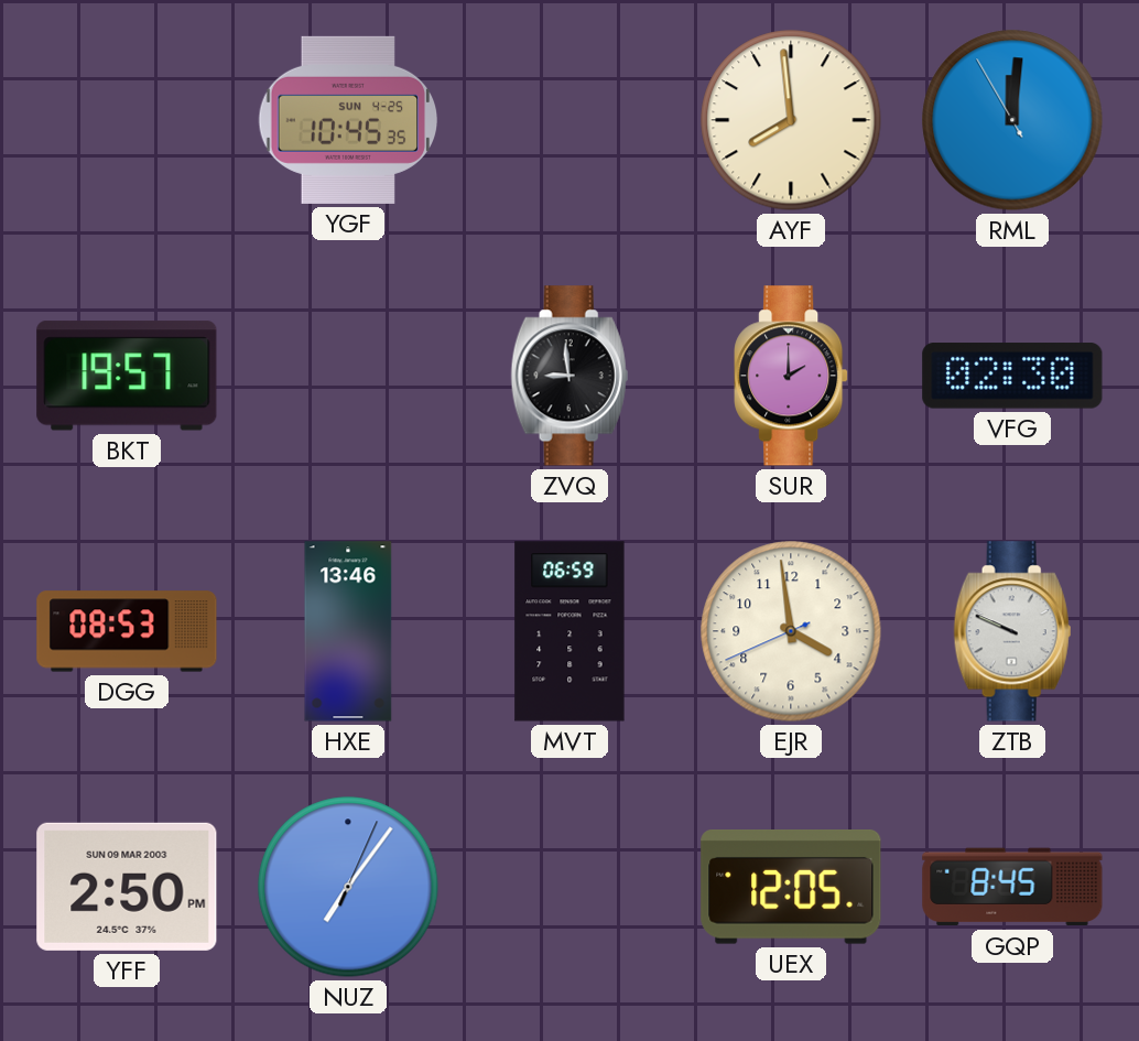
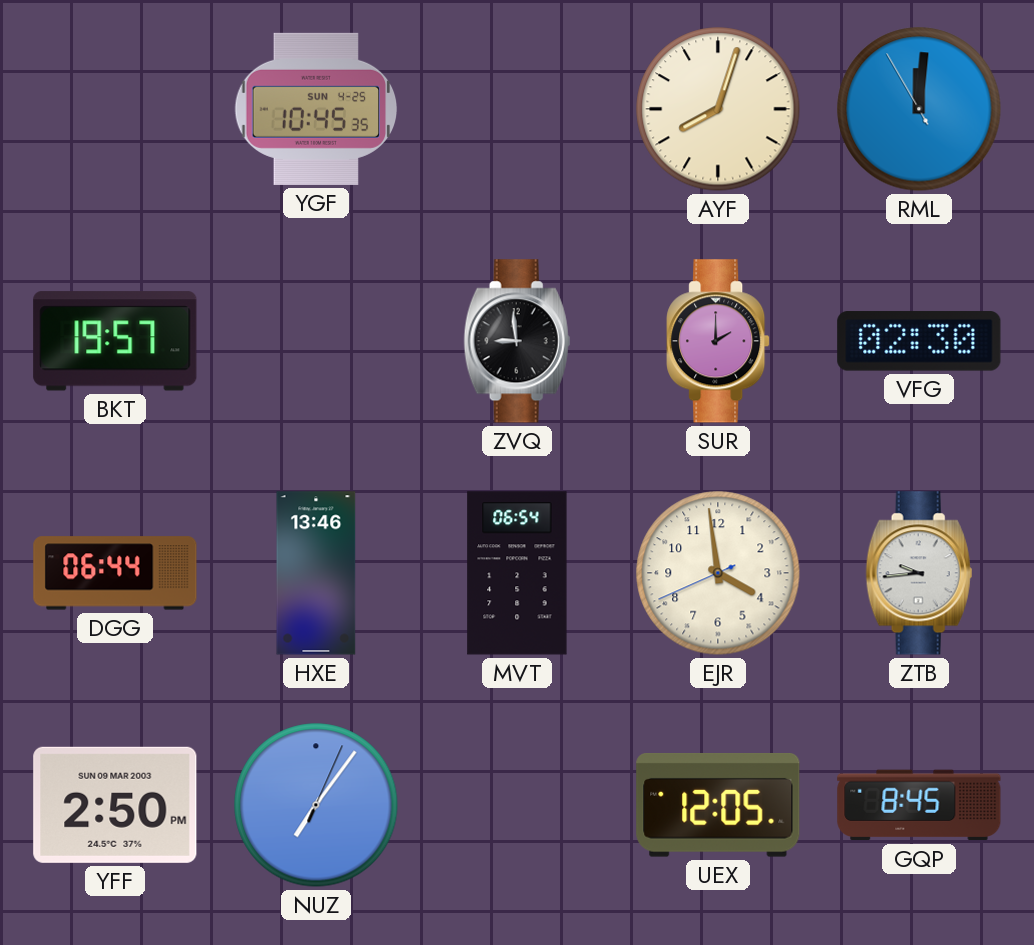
AYF: 7:59 -> 8:03
DGG: 08:53 -> 06:44
MVT: 06:59 -> 06:54
ZTB: 9:49 -> 9:44
